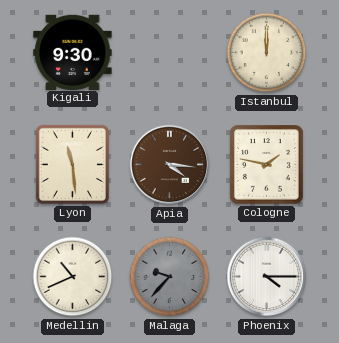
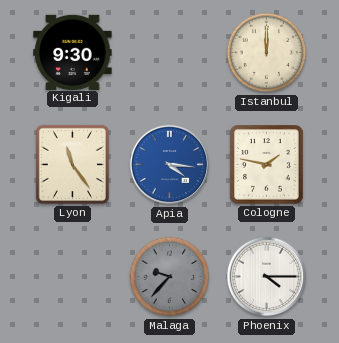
Lyon: 11:29 -> 11:24
Apia dial: brown -> blue
Medellin: 10:41 -> none
